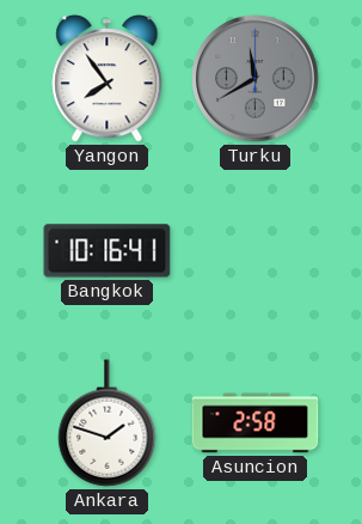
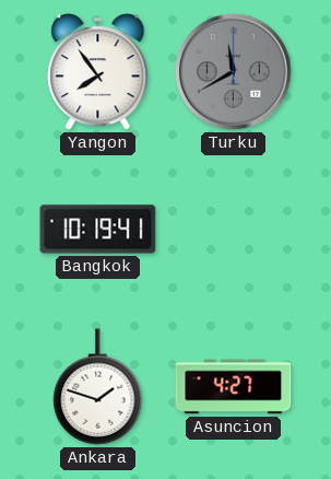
Bangkok: 10:16 -> 10:19
Asuncion: 2:58 -> 4:27
